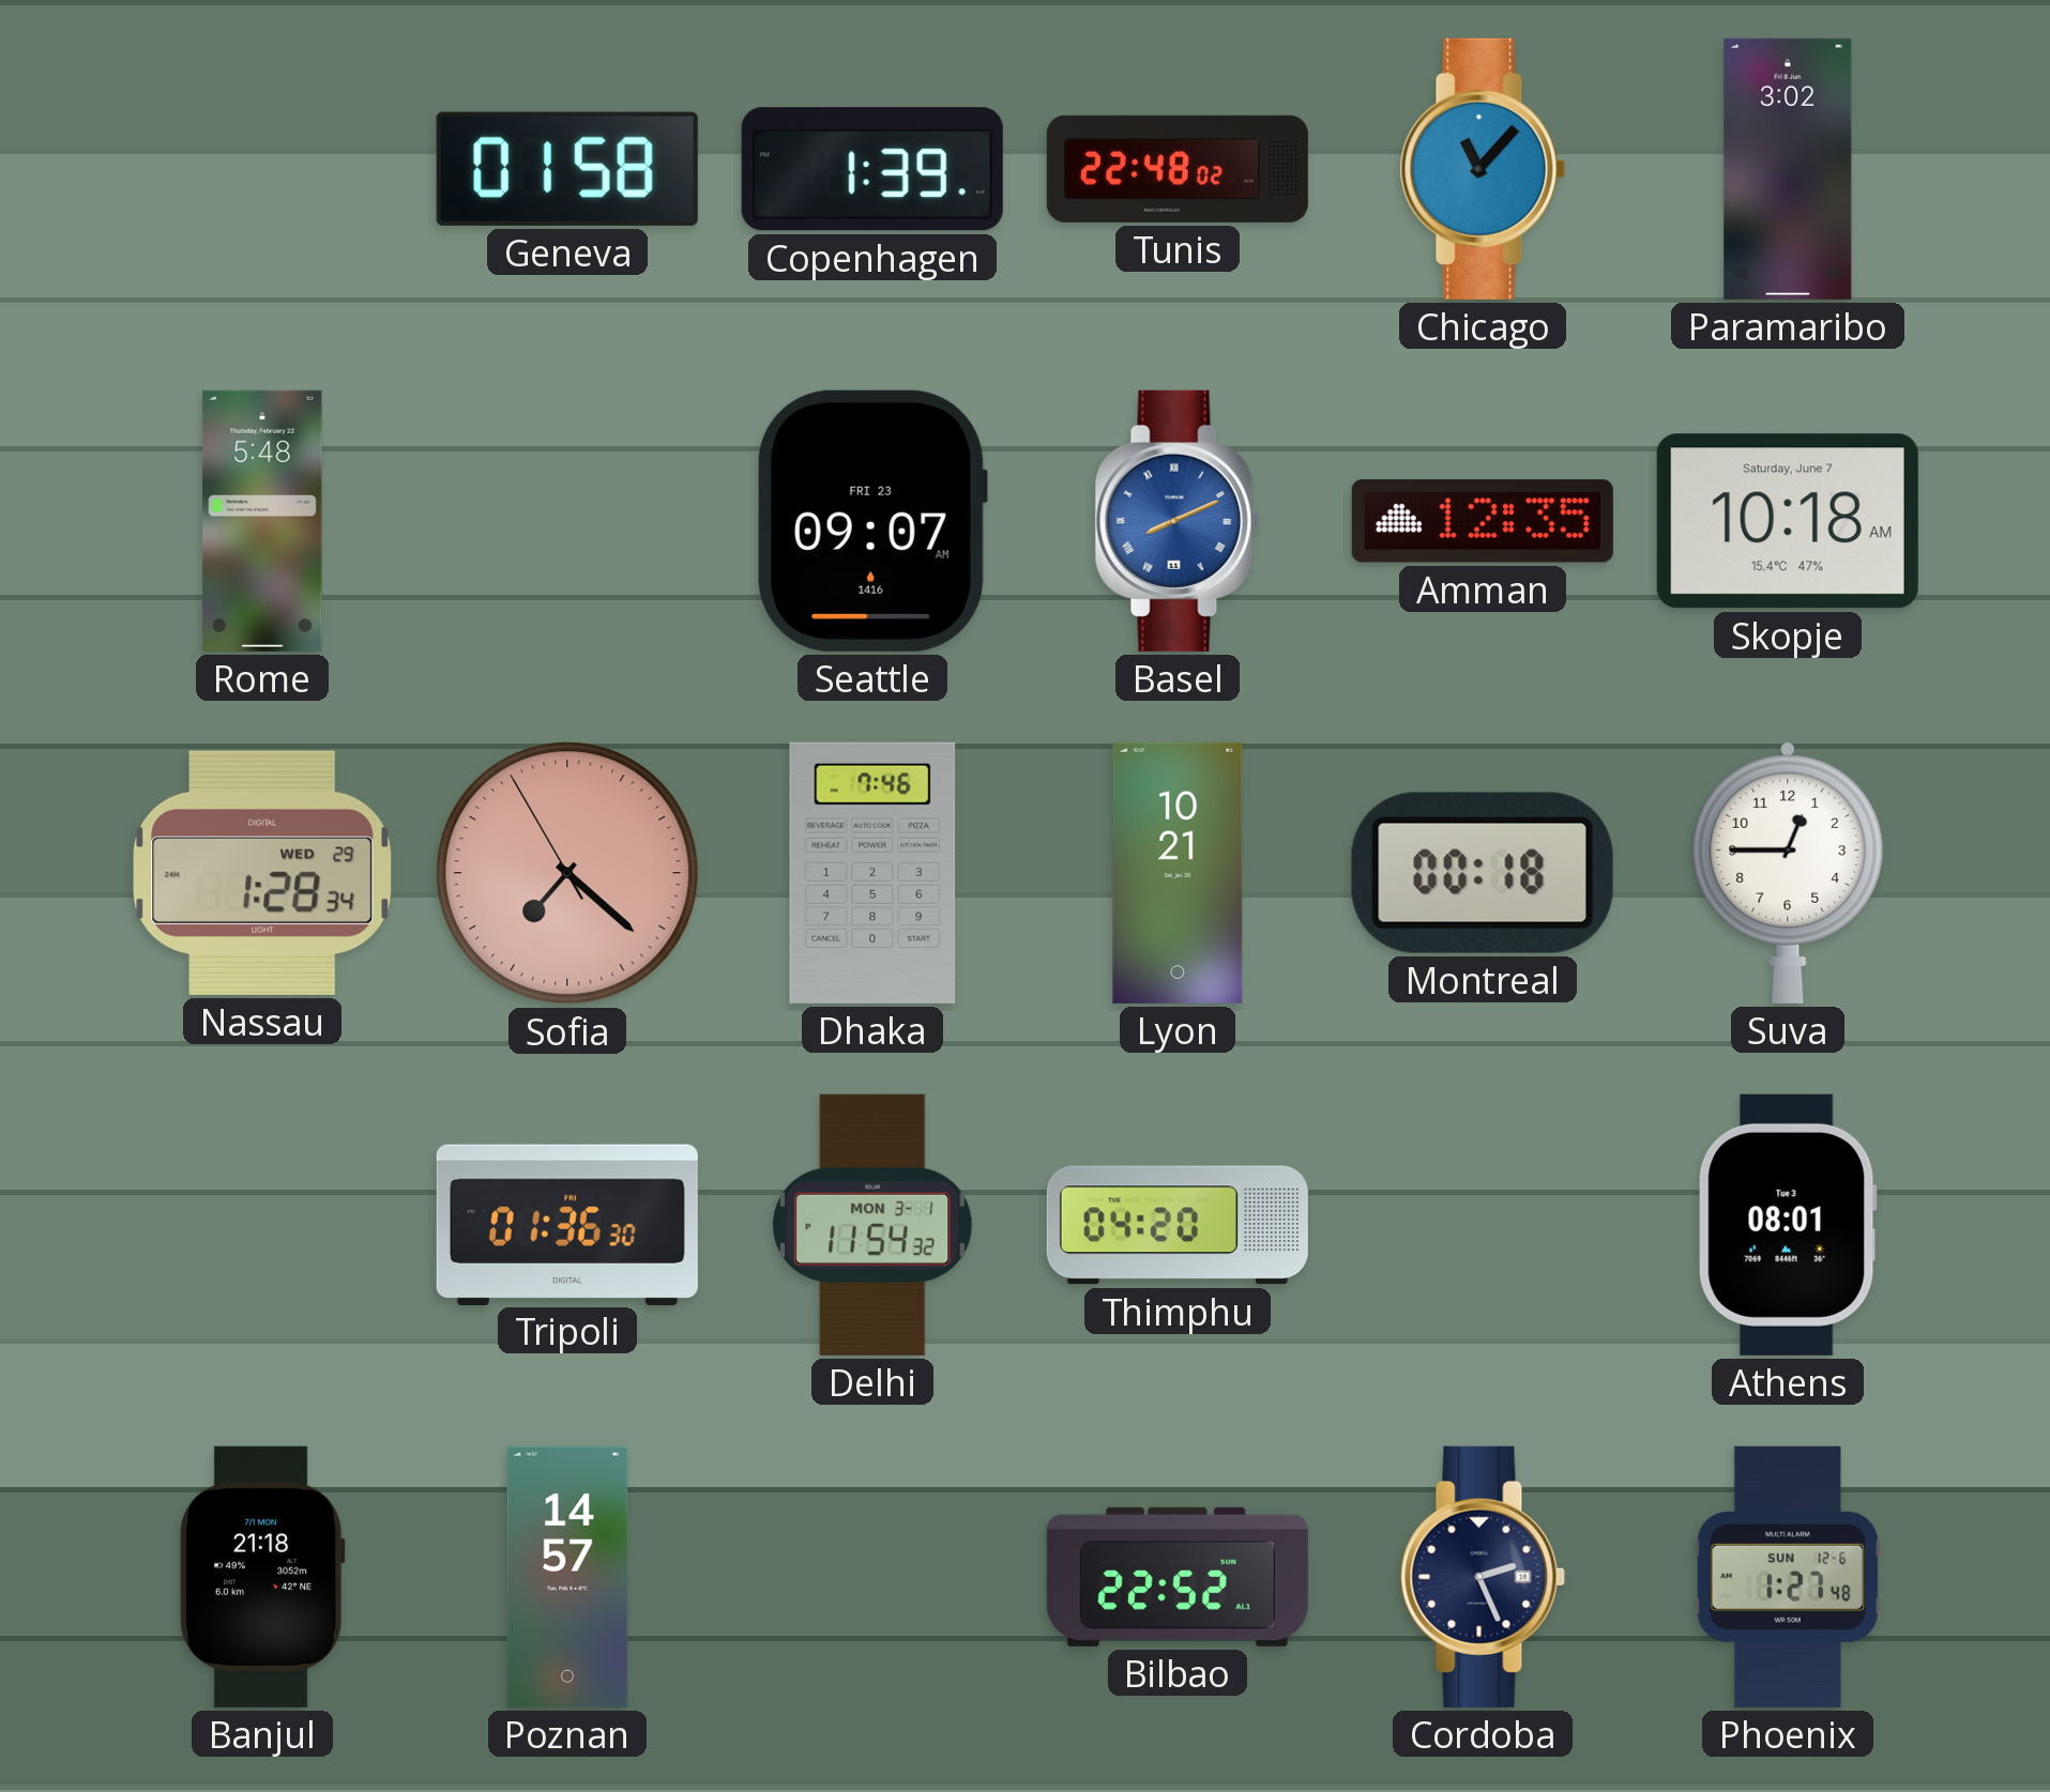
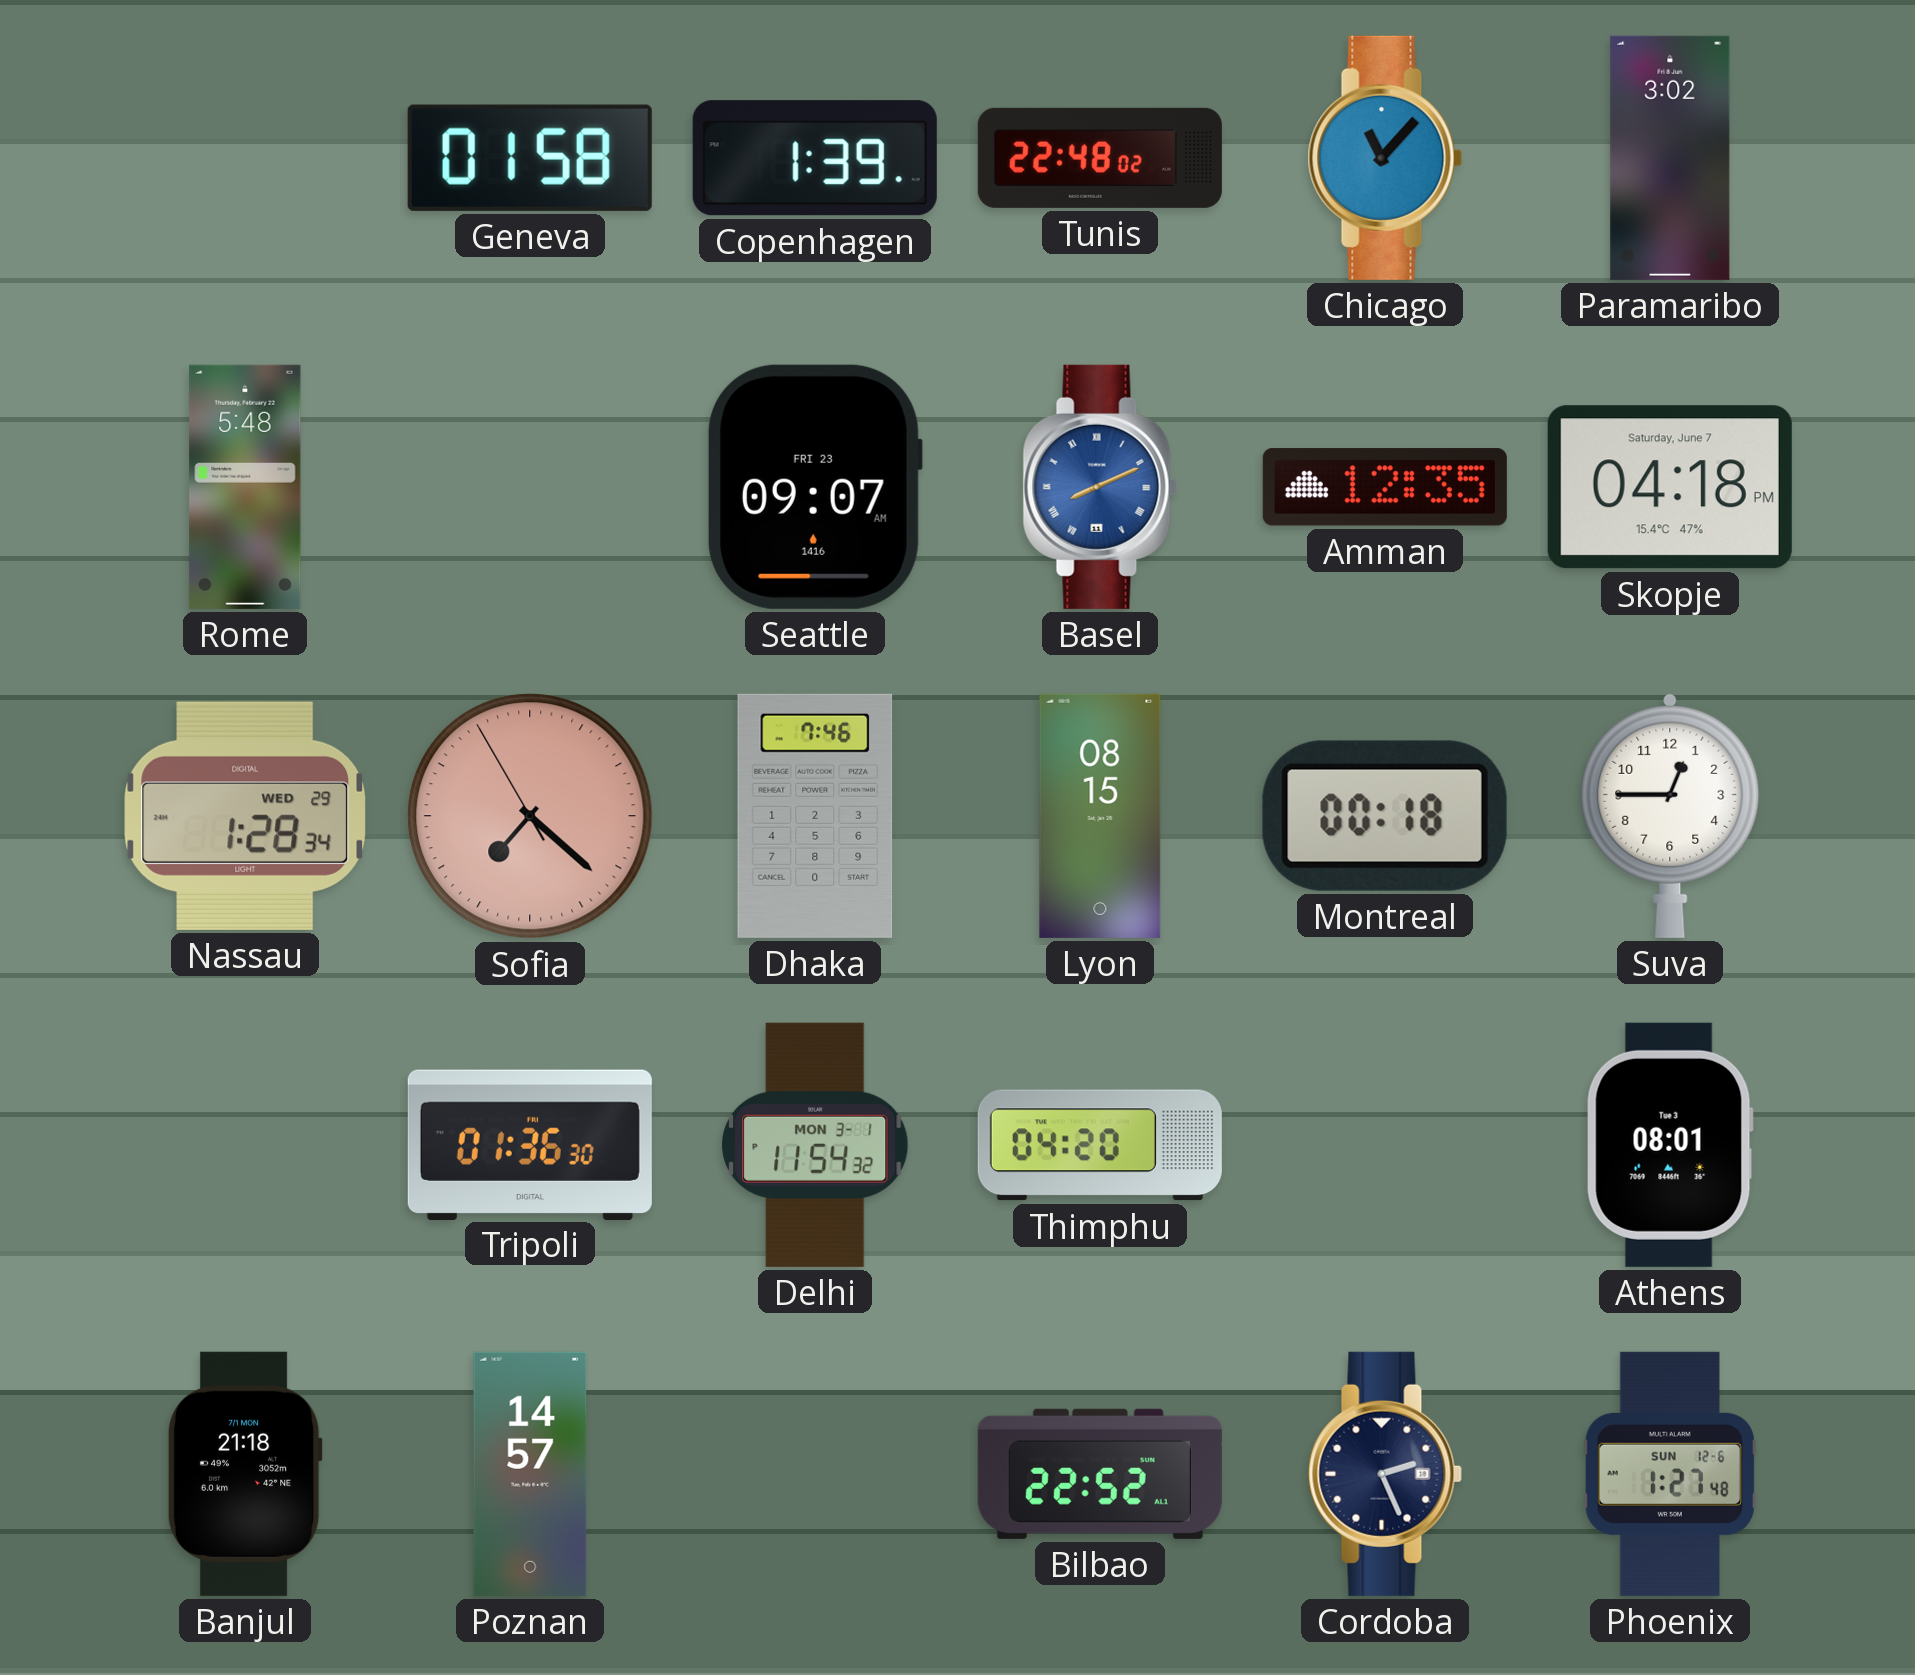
Skopje: 10:18 -> 04:18
Lyon: 10:21 -> 08:15
